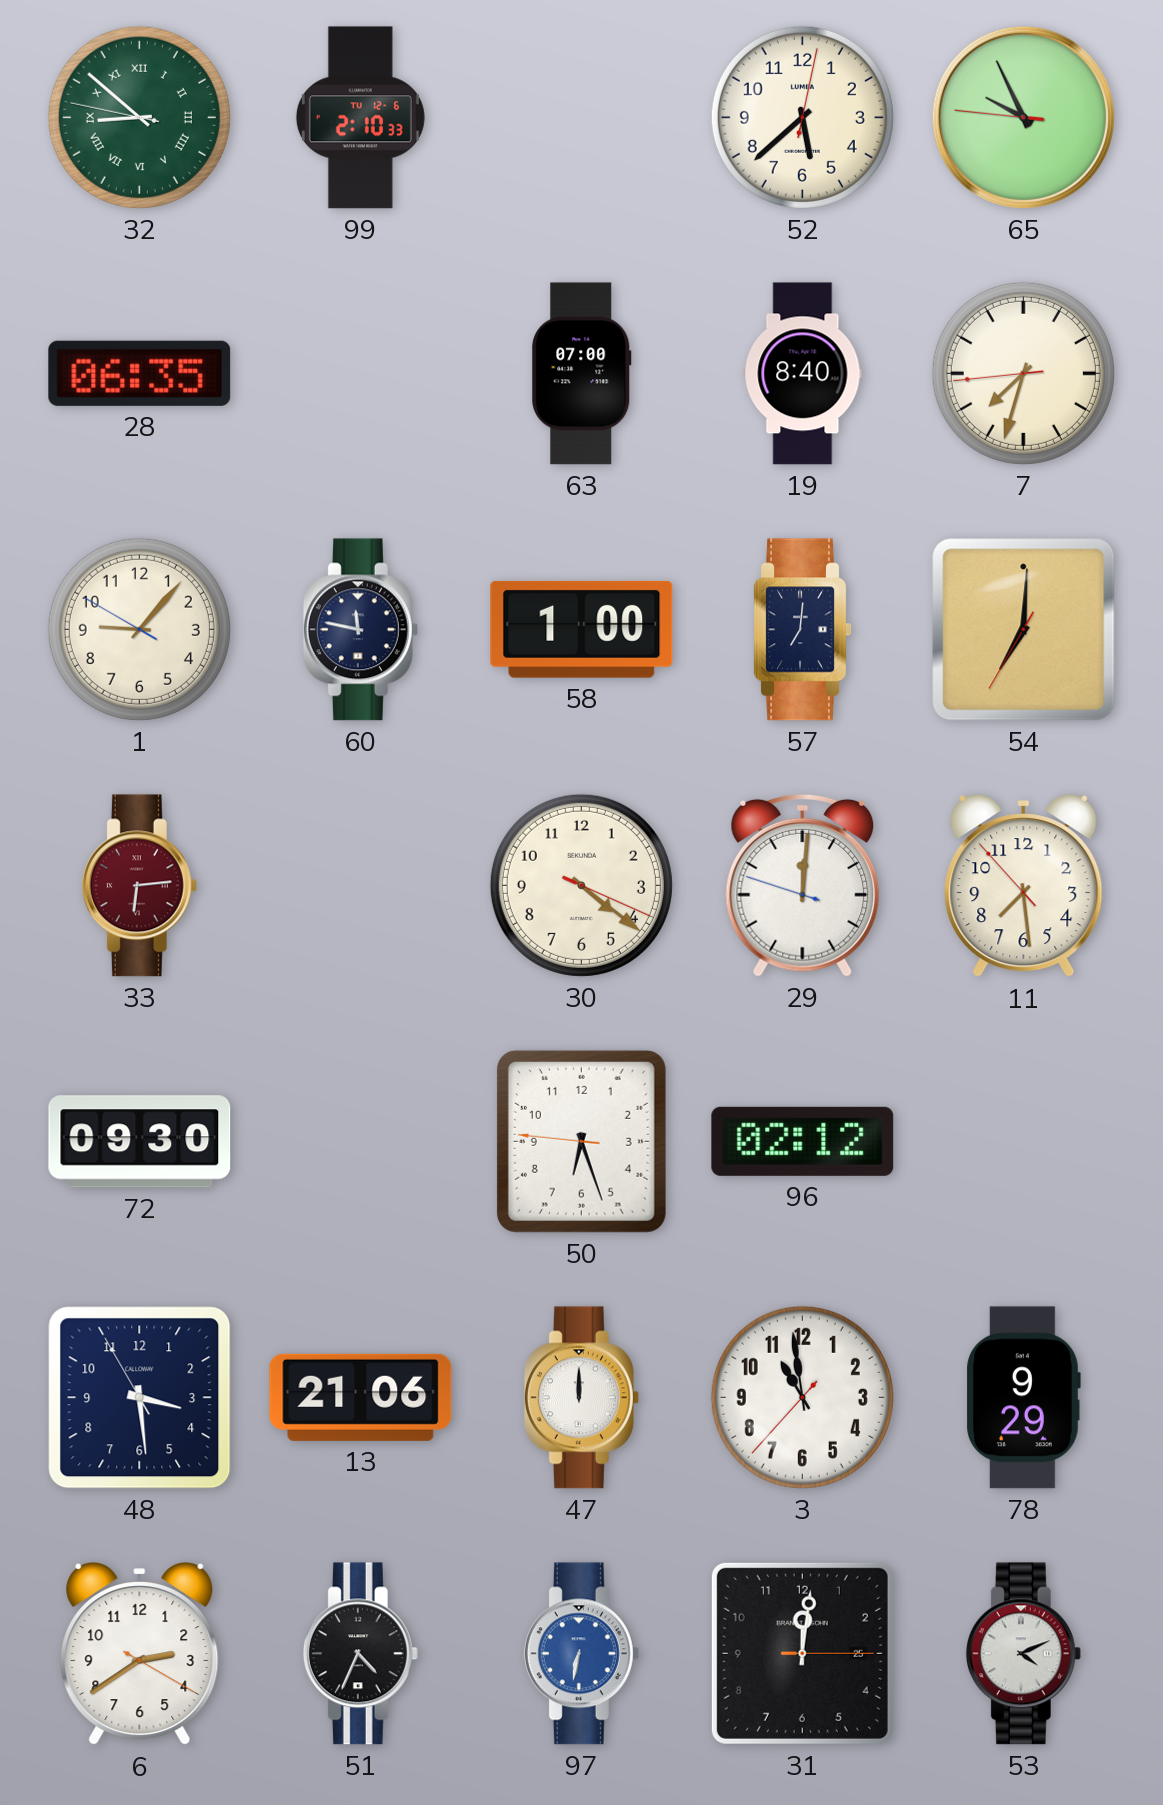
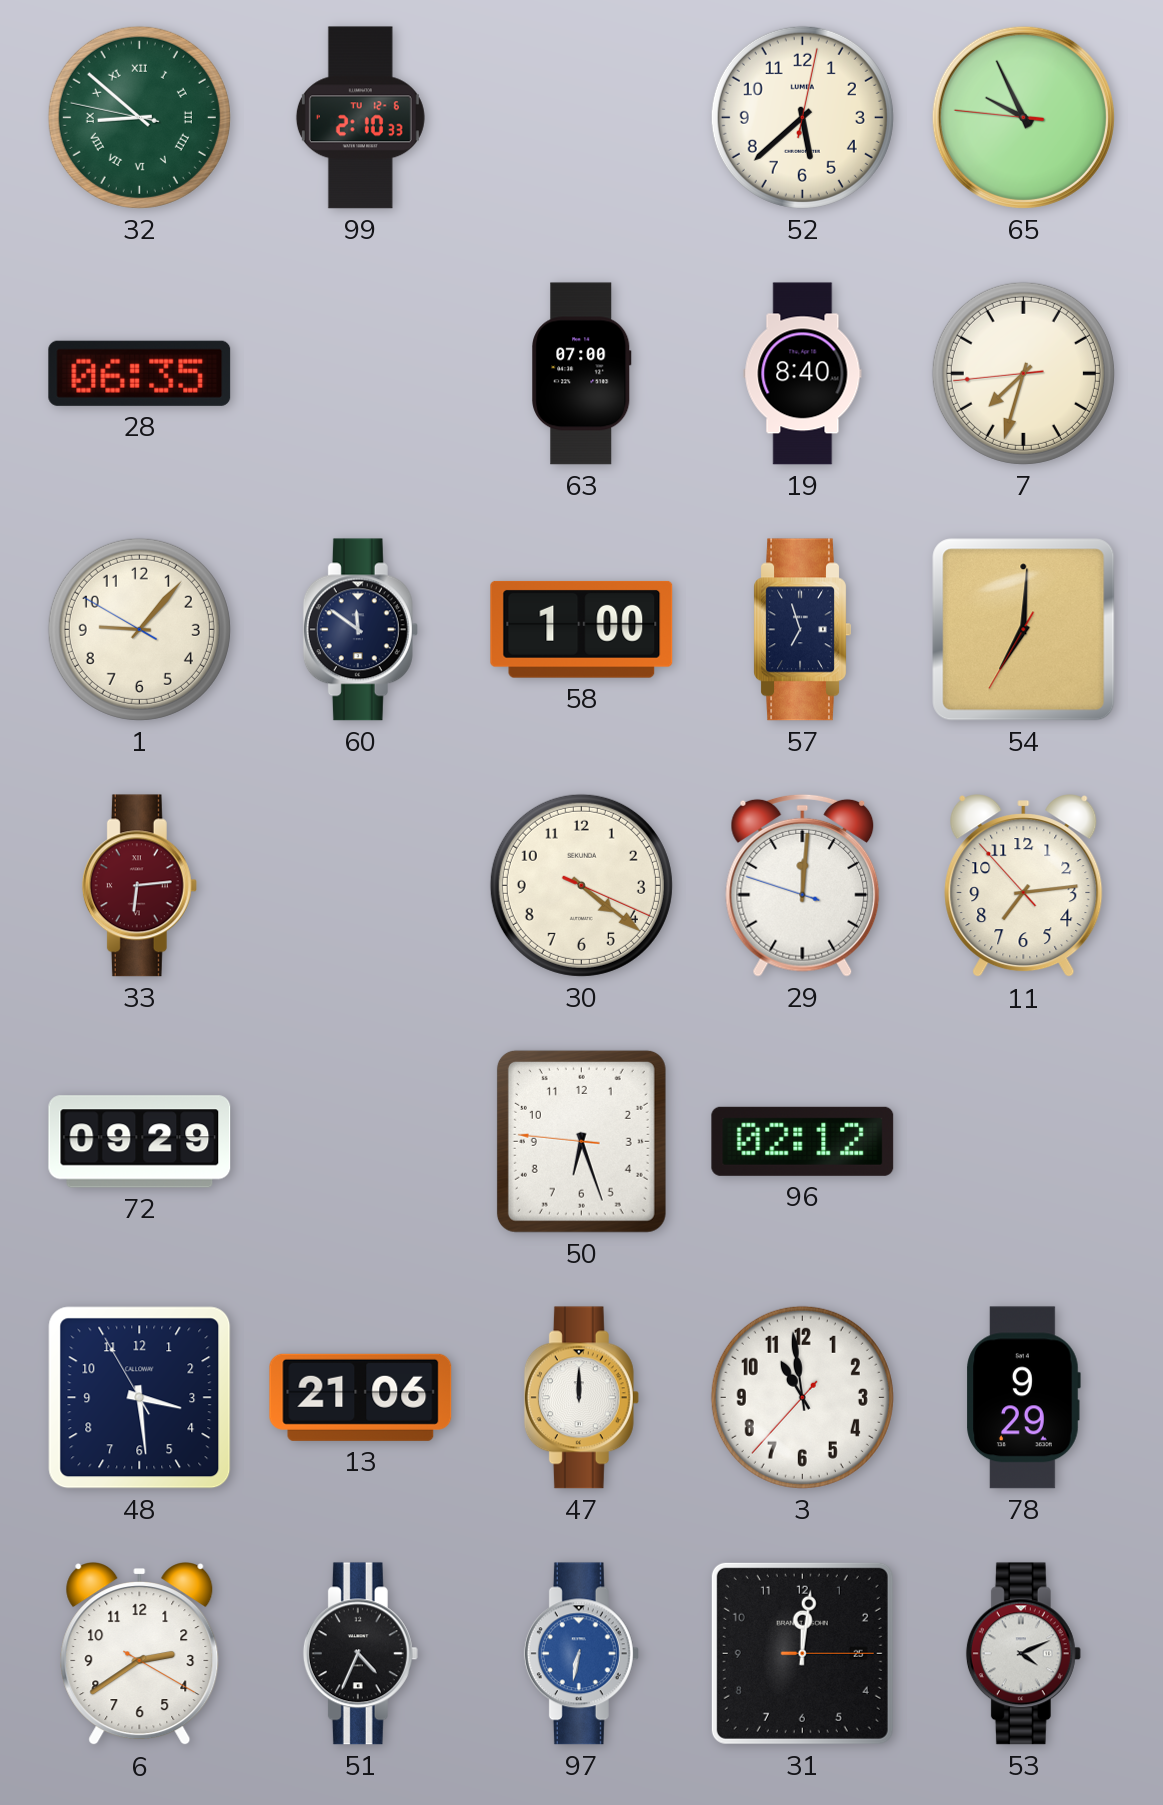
60: 11:47 -> 11:51
57: 7:01 -> 6:57
11: 7:28 -> 7:13
72: 09:30 -> 09:29
